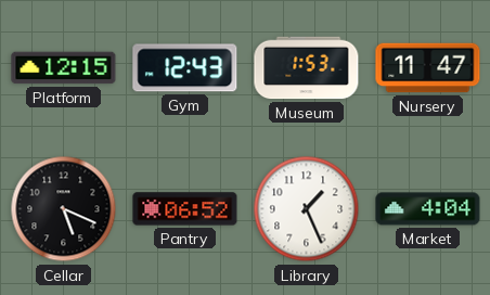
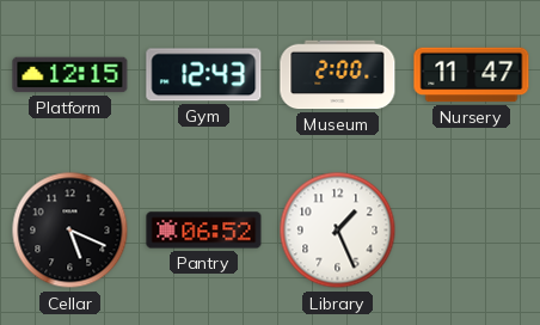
Museum: 1:53 -> 2:00
Market: 4:04 -> none
